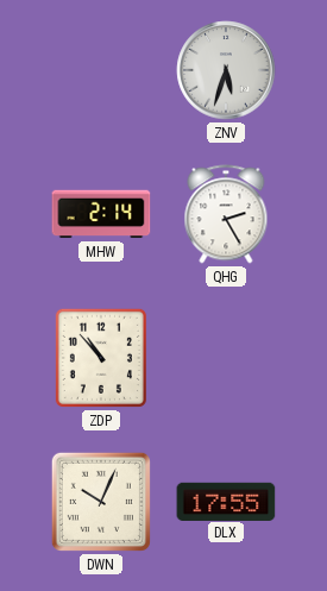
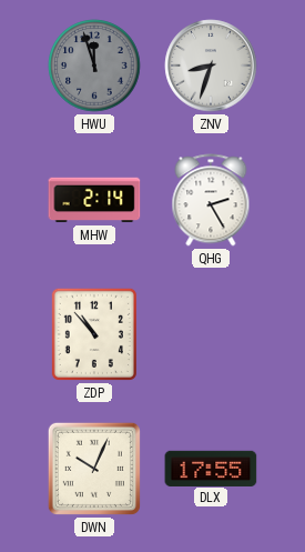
HWU: none -> 11:57
ZNV: 5:33 -> 8:33
